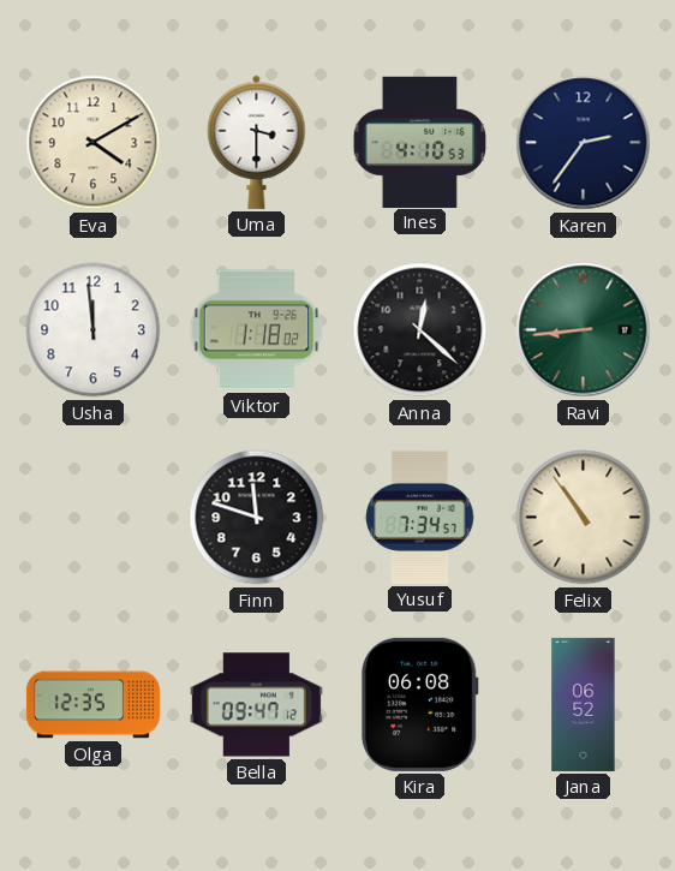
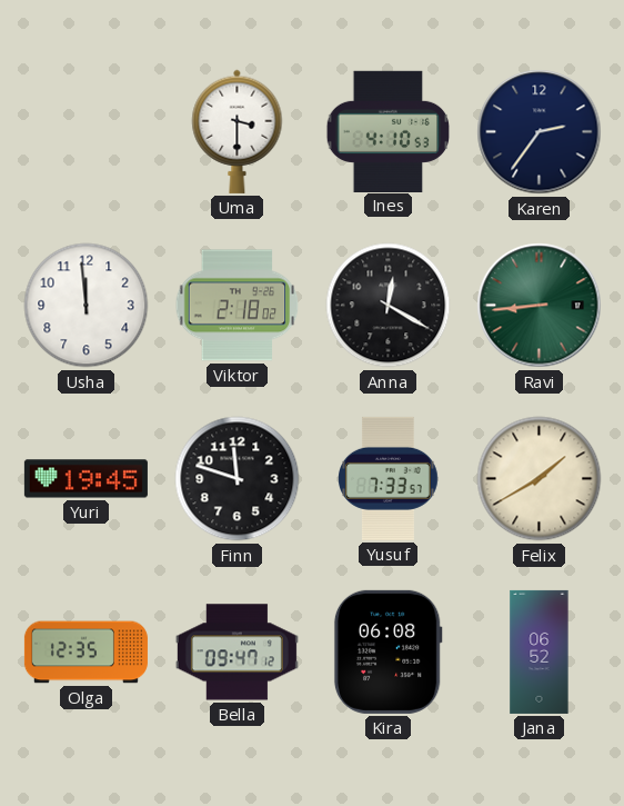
Eva: 4:10 -> none
Viktor: 1:18 -> 2:18
Anna: 12:22 -> 12:20
Yuri: none -> 19:45
Yusuf: 7:34 -> 7:33
Felix: 10:54 -> 1:40
